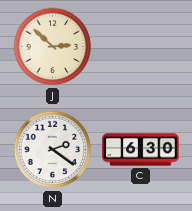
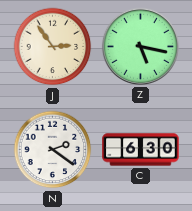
J: 2:52 -> 2:54
Z: none -> 5:17
